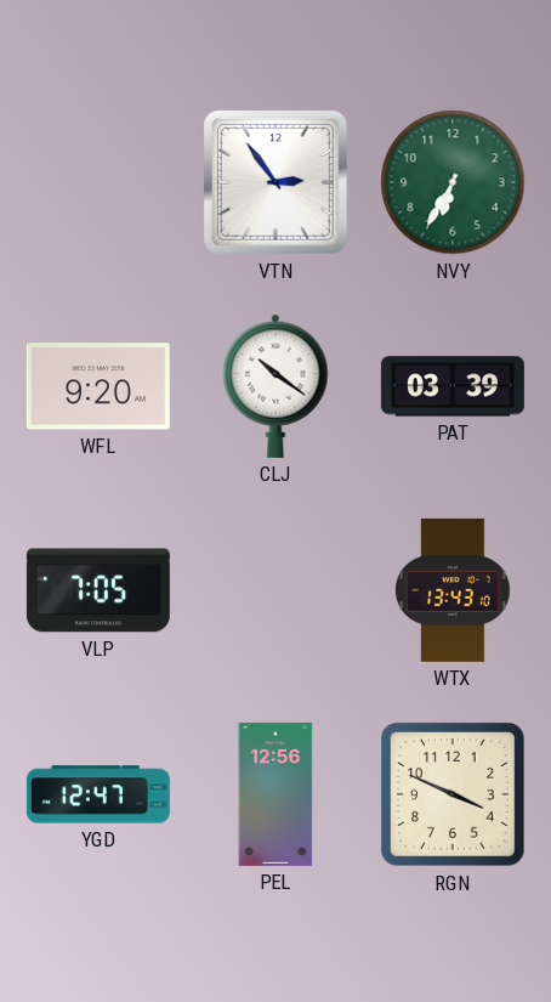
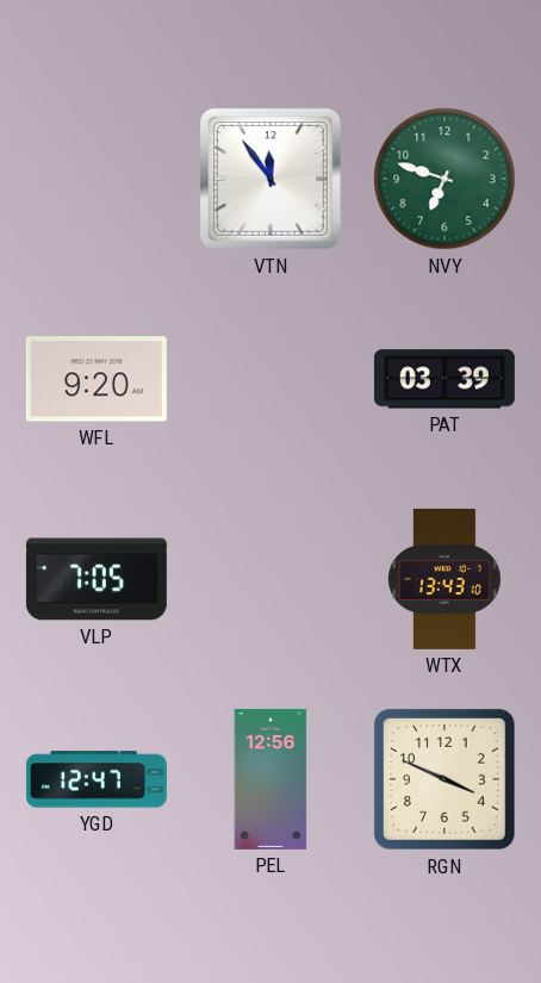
VTN: 2:54 -> 11:54
NVY: 6:35 -> 6:48
CLJ: 10:21 -> none
